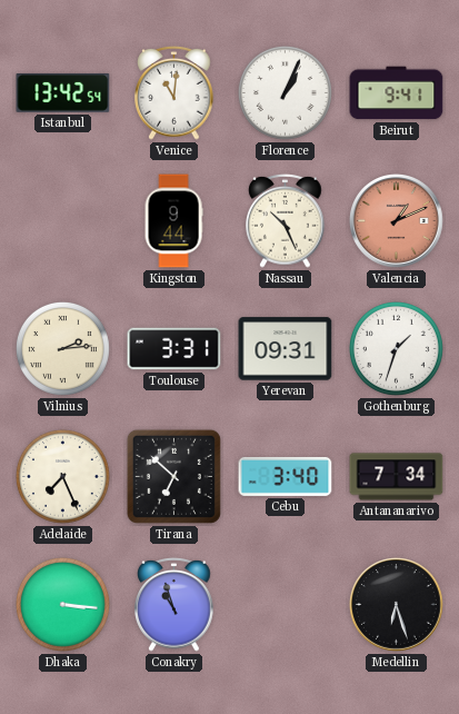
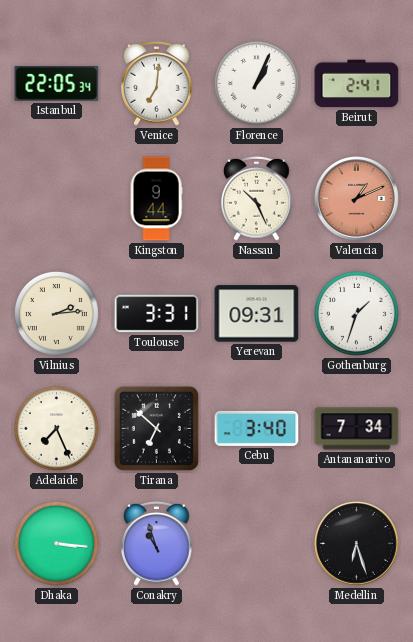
Istanbul: 13:42 -> 22:05
Venice: 11:01 -> 7:01
Beirut: 9:41 -> 2:41
